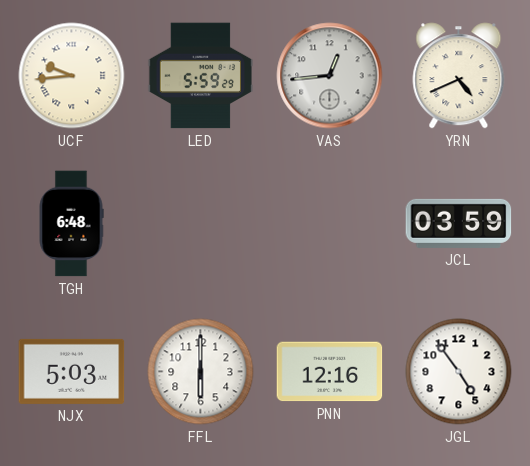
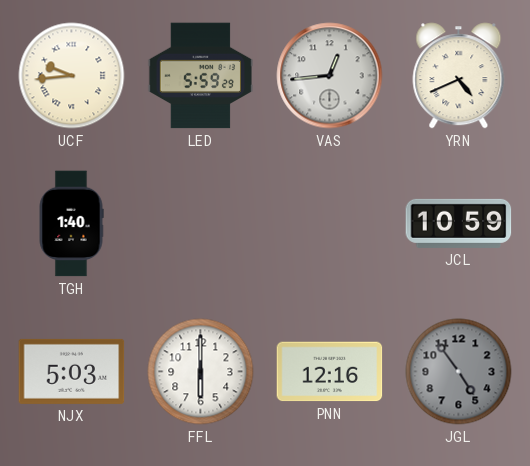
TGH: 6:48 -> 1:40
JCL: 03:59 -> 10:59
JGL dial: white -> grey
